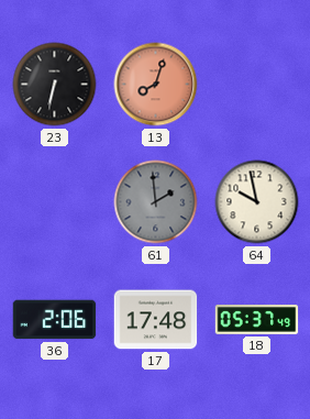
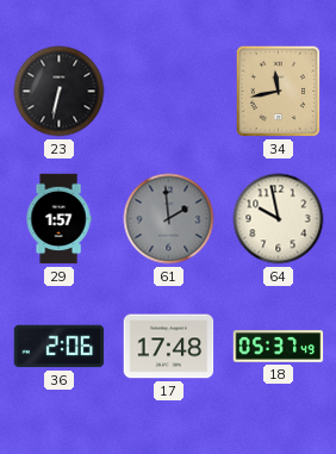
13: 8:03 -> none
34: none -> 11:43
29: none -> 1:57
